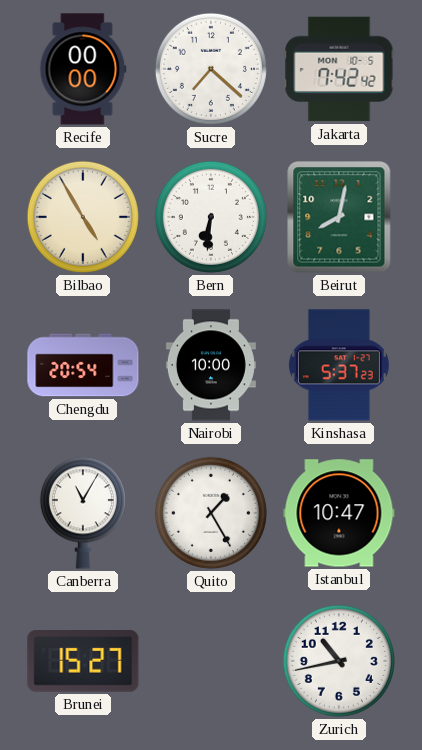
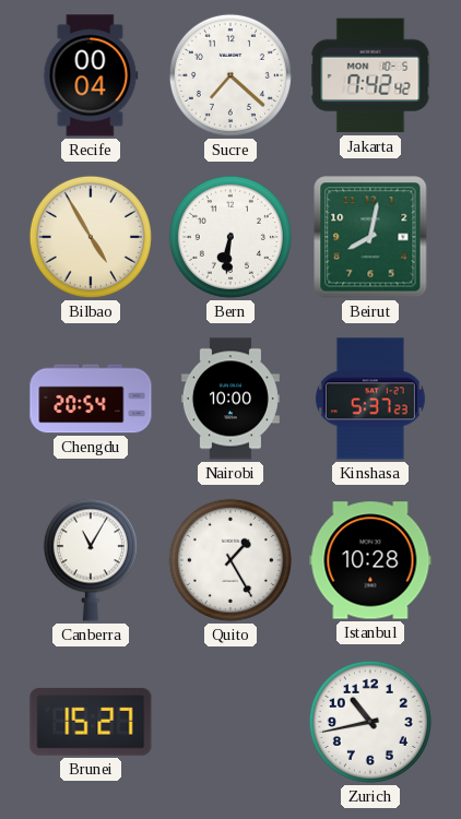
Recife: 00:00 -> 00:04
Istanbul: 10:47 -> 10:28
